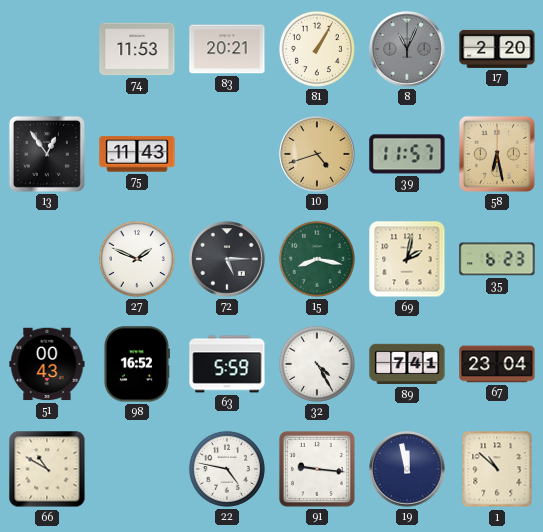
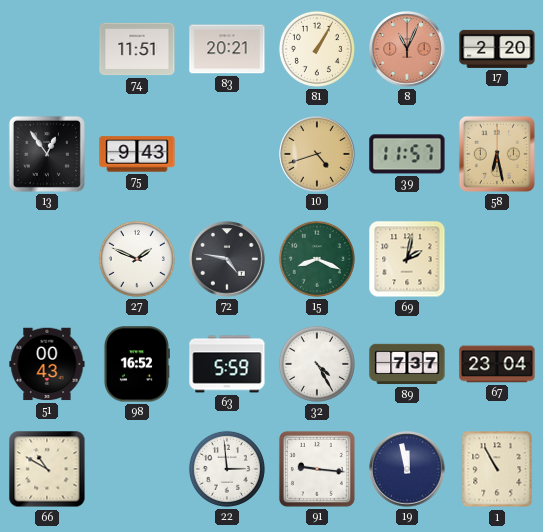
74: 11:53 -> 11:51
8 dial: grey -> salmon
75: 11:43 -> 9:43
72: 5:15 -> 4:47
15: 8:17 -> 8:19
35: 6:23 -> none
89: 7:41 -> 7:37
22: 4:47 -> 2:59
1: 10:52 -> 10:55
